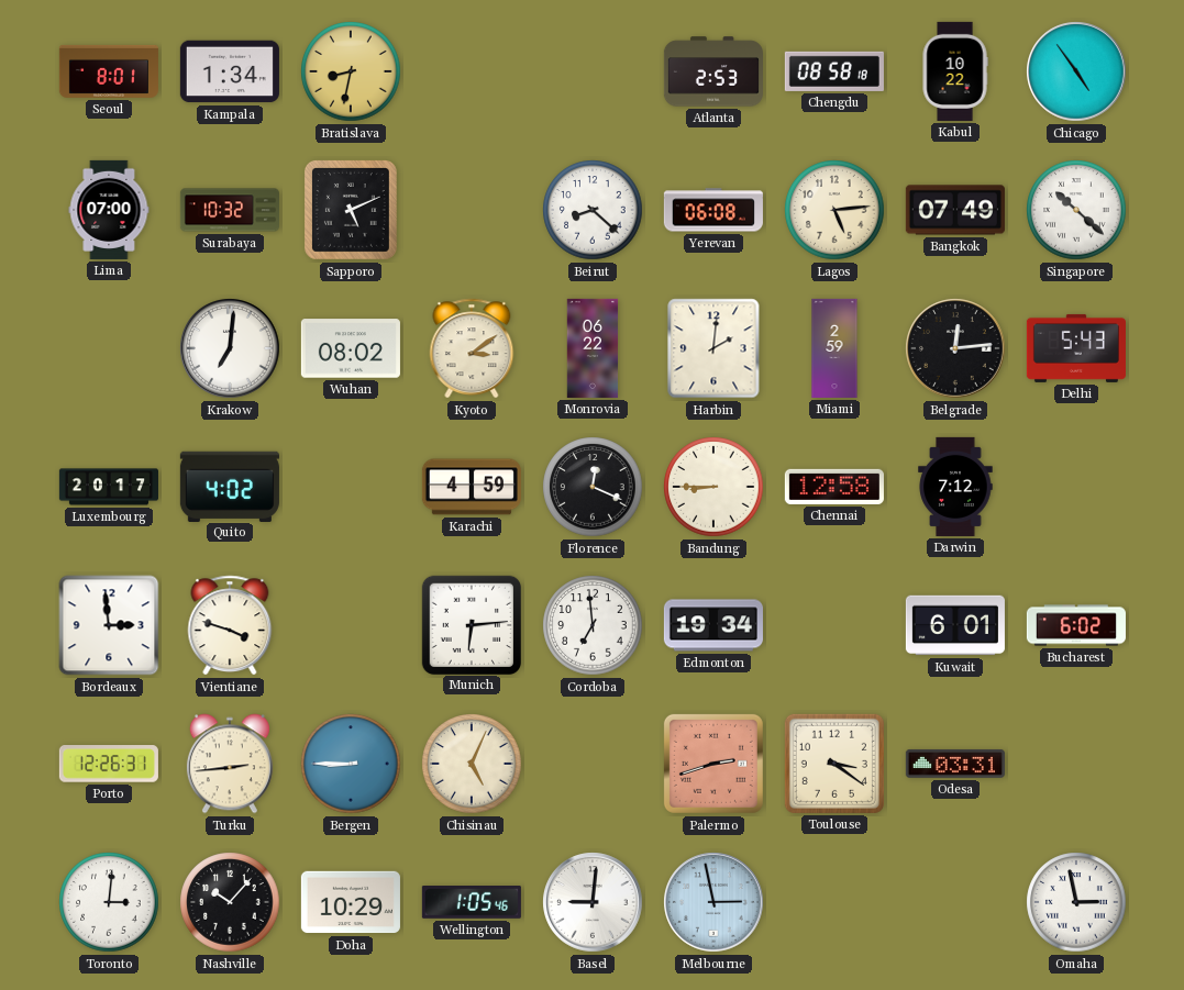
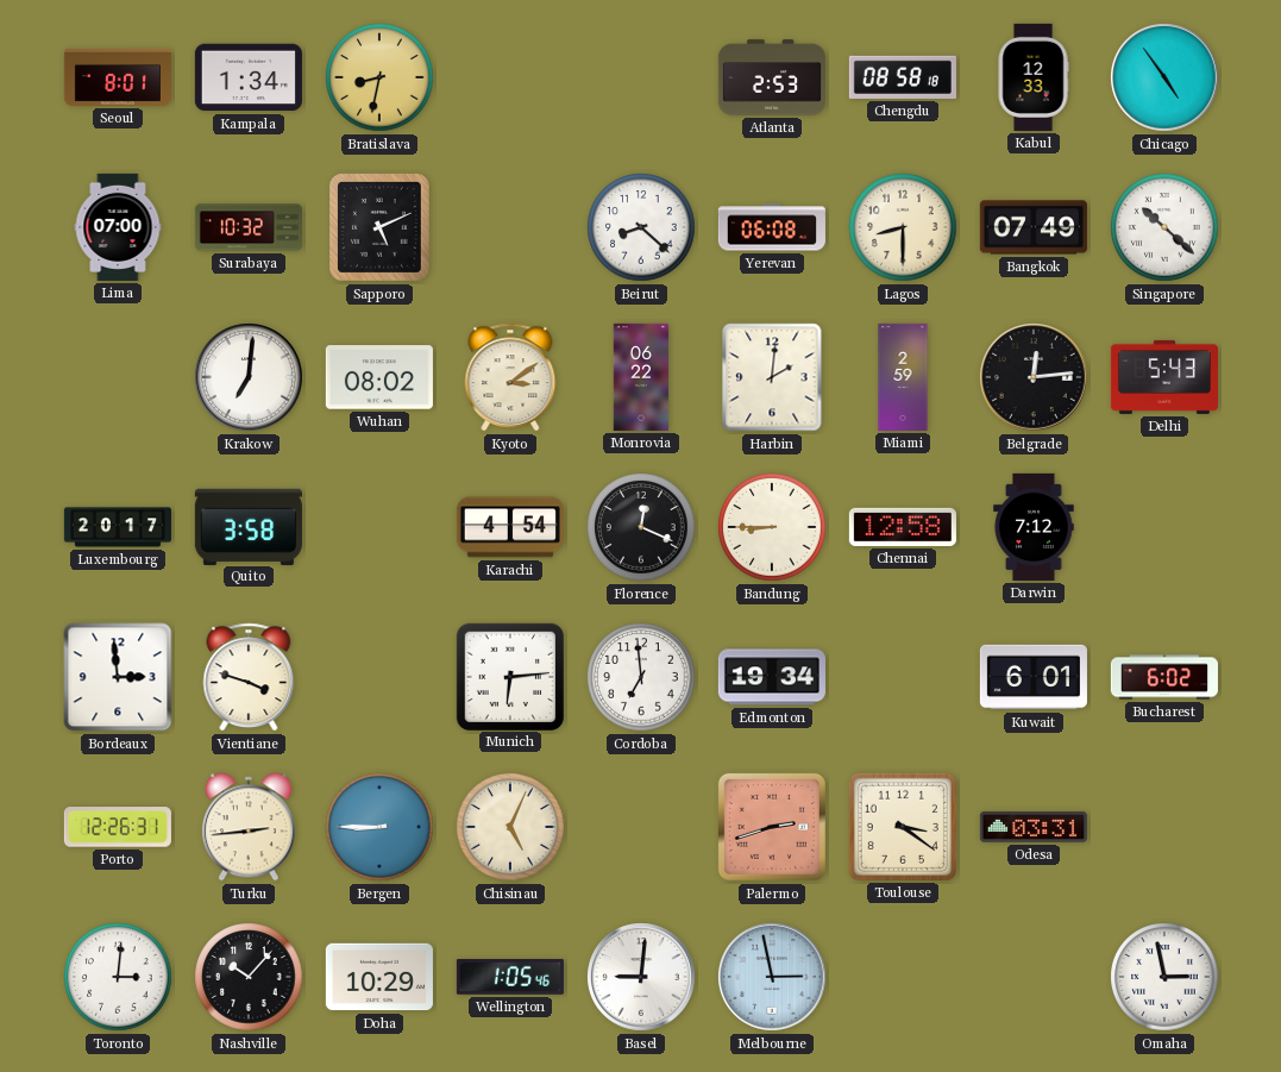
Kabul: 10:22 -> 12:33
Lagos: 5:14 -> 8:30
Quito: 4:02 -> 3:58
Karachi: 4:59 -> 4:54
